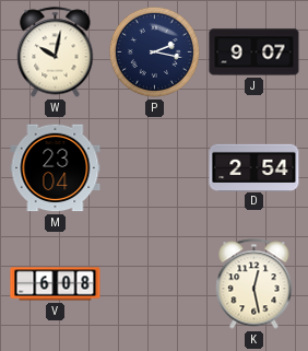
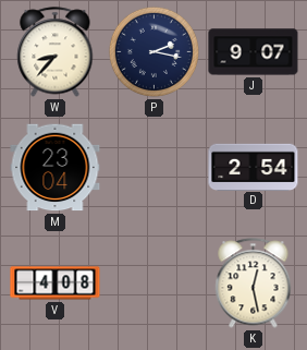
W: 10:02 -> 8:37
V: 6:08 -> 4:08
